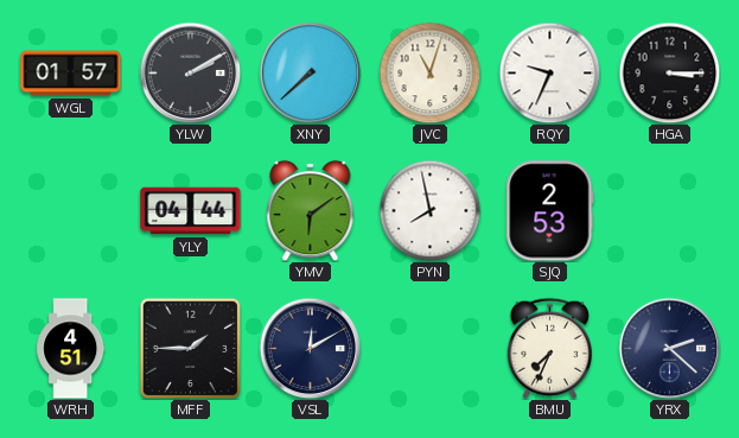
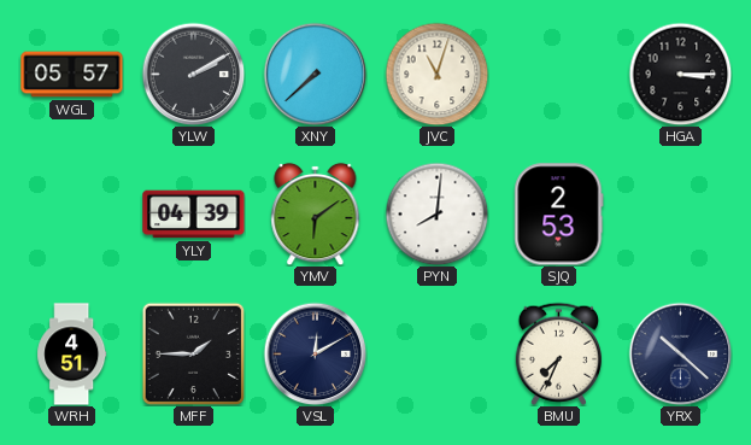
WGL: 01:57 -> 05:57
RQY: 9:34 -> none
YLY: 04:44 -> 04:39
PYN: 7:58 -> 8:01
YRX: 2:22 -> 10:22
